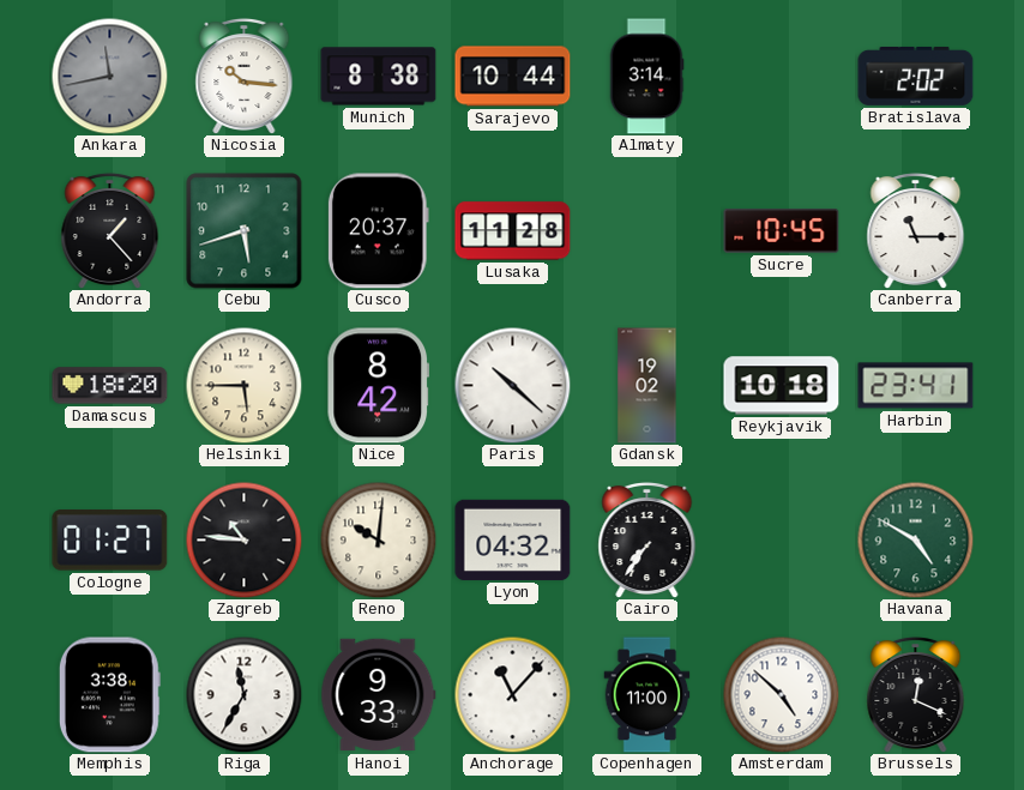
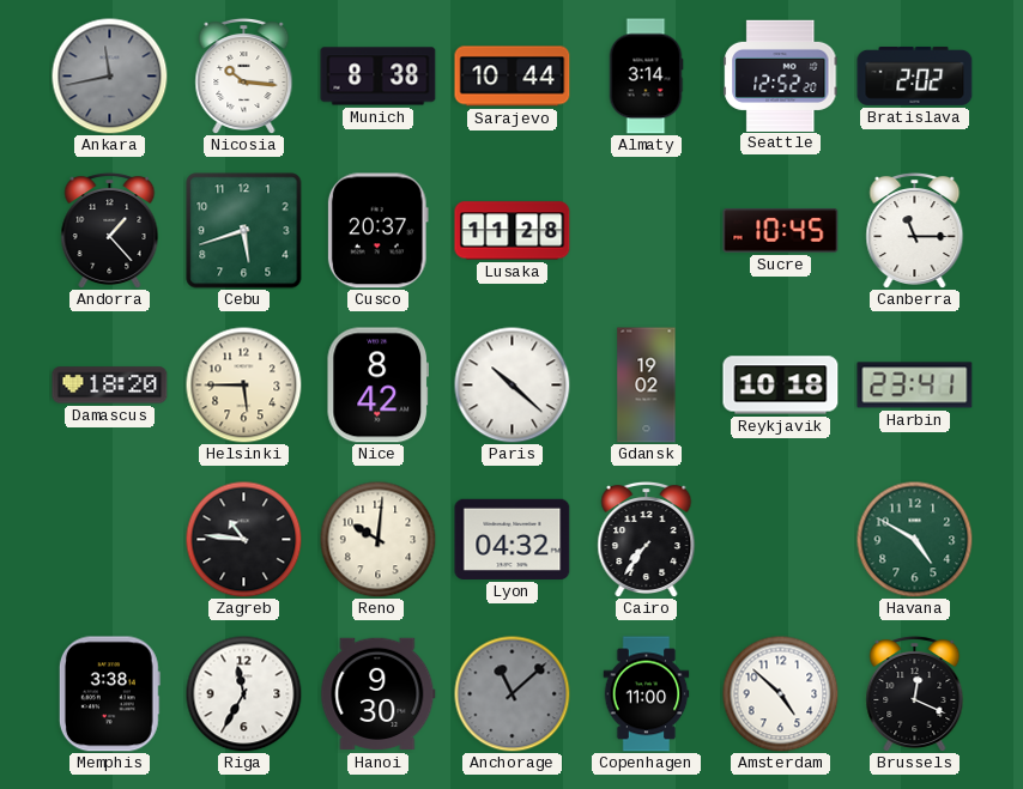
Seattle: none -> 12:52
Cologne: 01:27 -> none
Hanoi: 9:33 -> 9:30
Anchorage: 11:07 -> 11:08
Anchorage dial: white -> grey
